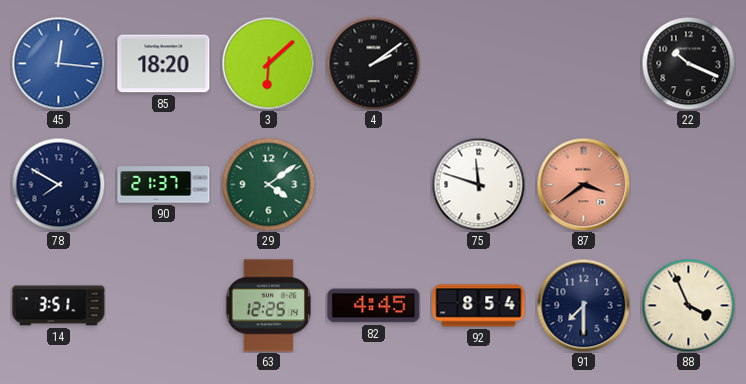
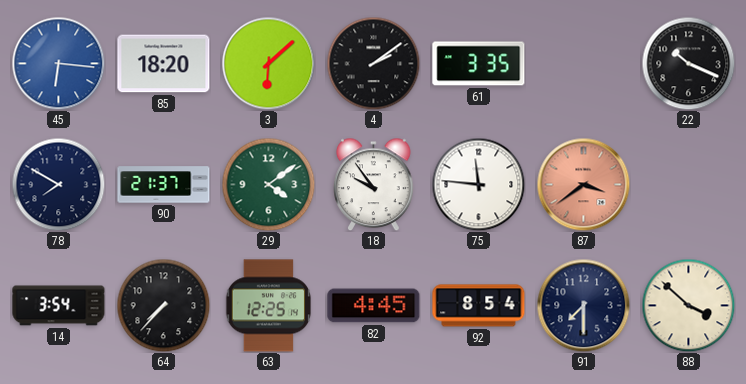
45: 12:16 -> 6:16
61: none -> 3:35
18: none -> 9:54
75: 11:48 -> 11:46
14: 3:51 -> 3:54
64: none -> 7:37
88: 3:56 -> 3:52
